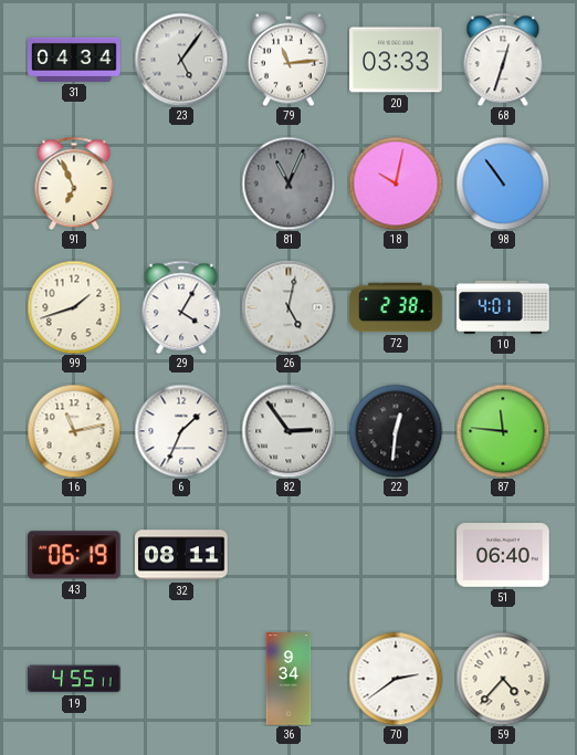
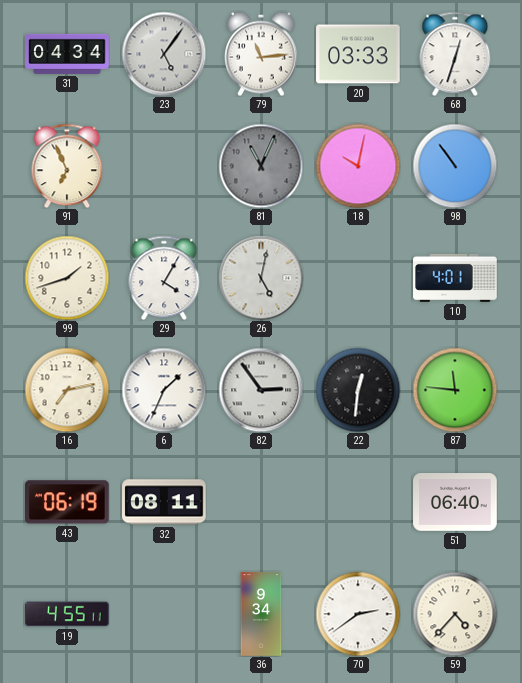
72: 2:38 -> none
16: 11:13 -> 7:13
